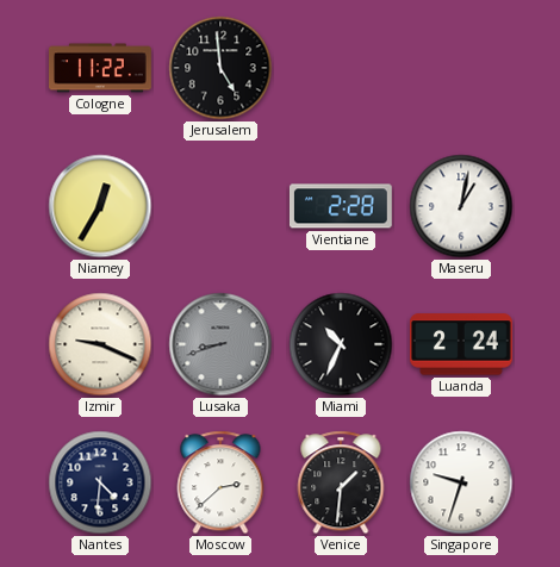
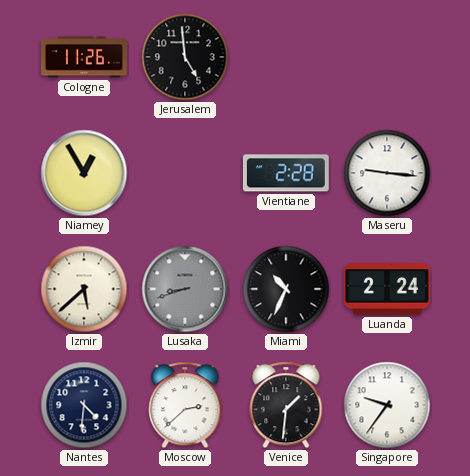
Cologne: 11:22 -> 11:26
Niamey: 12:35 -> 12:55
Maseru: 1:02 -> 9:16
Izmir: 9:19 -> 5:38
Singapore: 9:33 -> 9:36
